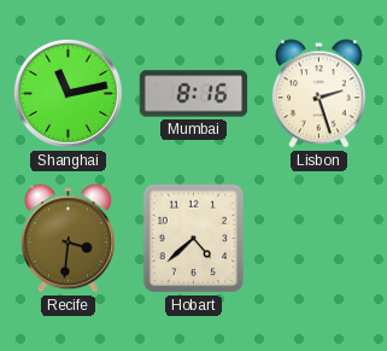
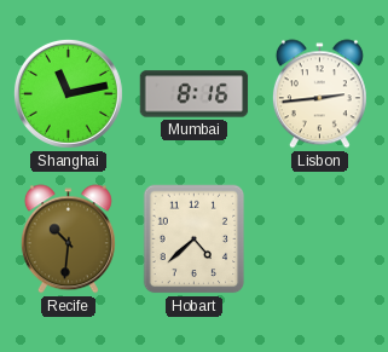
Lisbon: 2:27 -> 2:44
Recife: 3:31 -> 10:31
